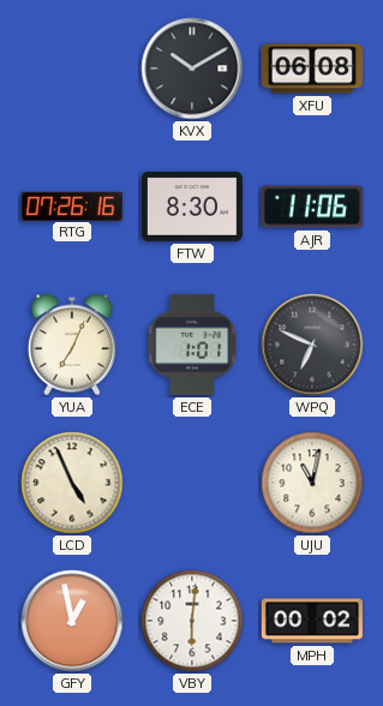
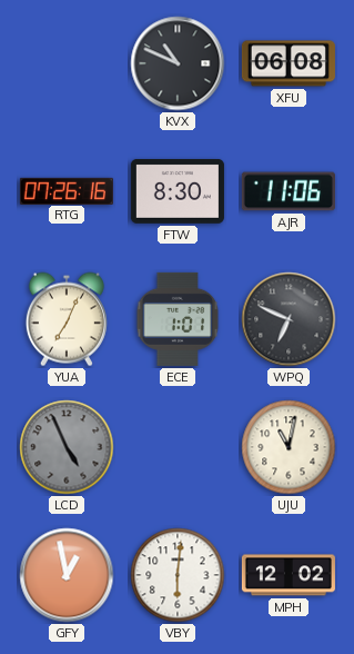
KVX: 10:10 -> 10:49
LCD dial: cream -> grey
MPH: 00:02 -> 12:02
